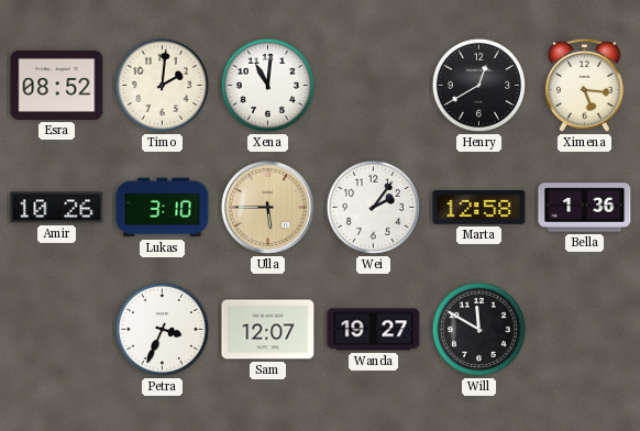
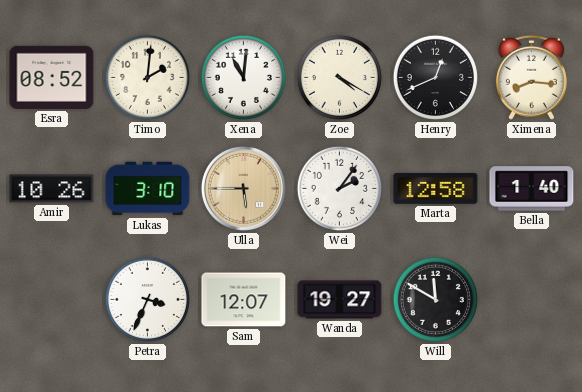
Zoe: none -> 4:20
Henry: 12:40 -> 12:41
Ximena: 5:16 -> 8:16
Bella: 1:36 -> 1:40
